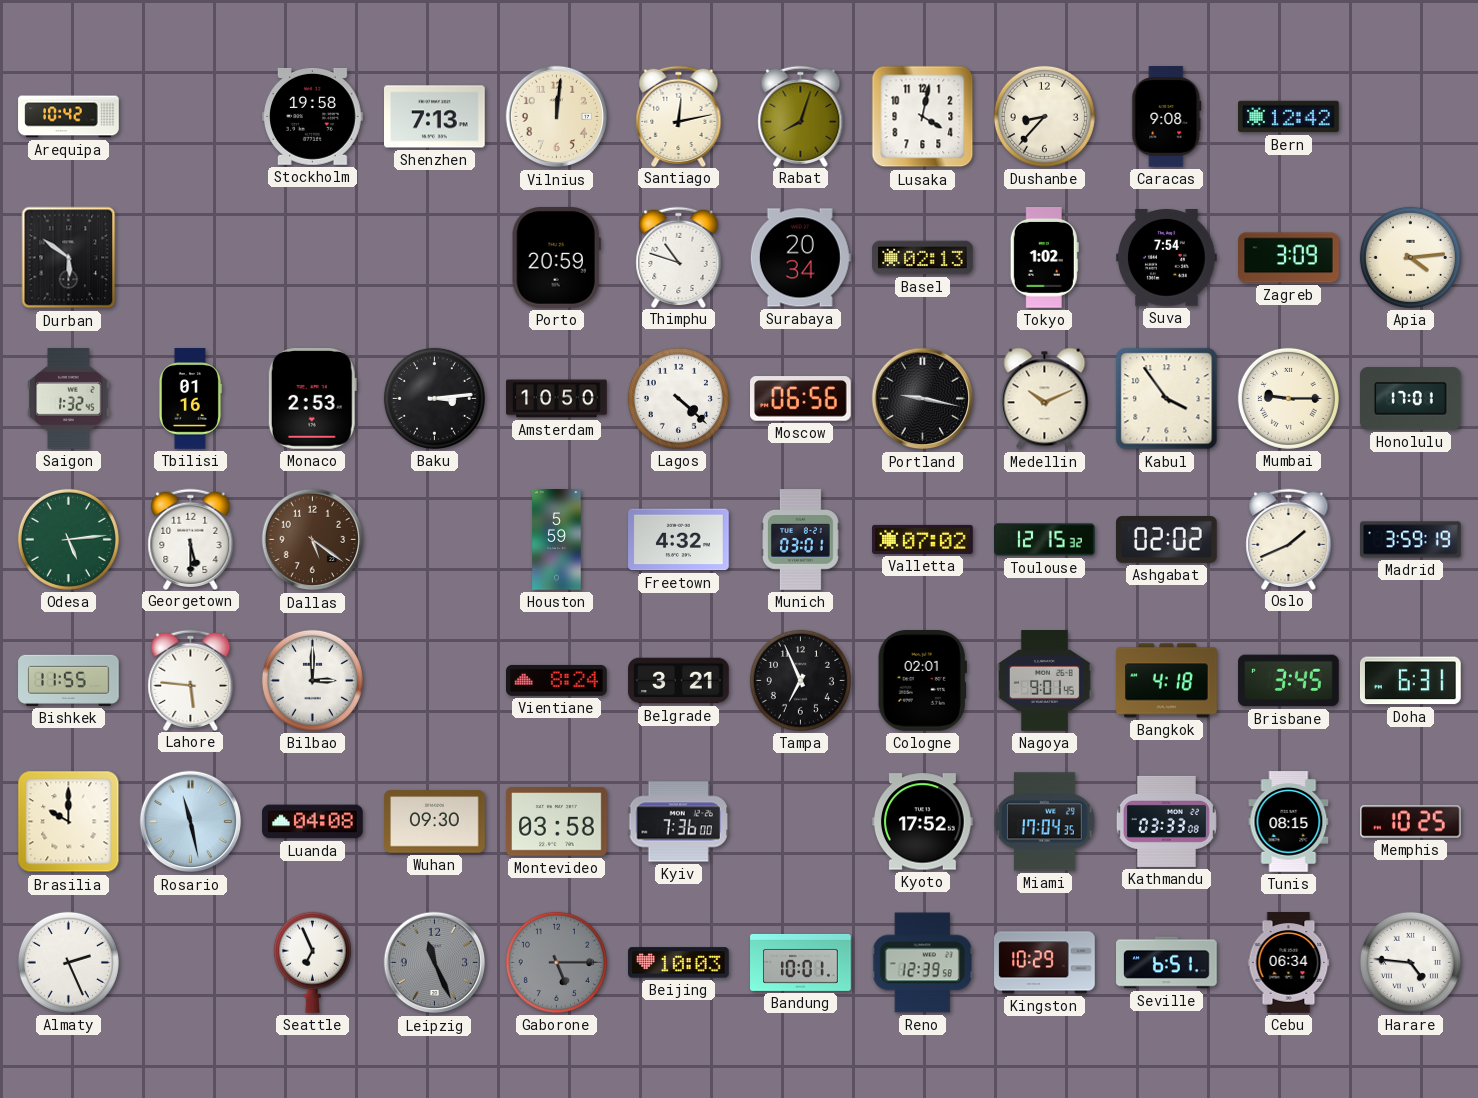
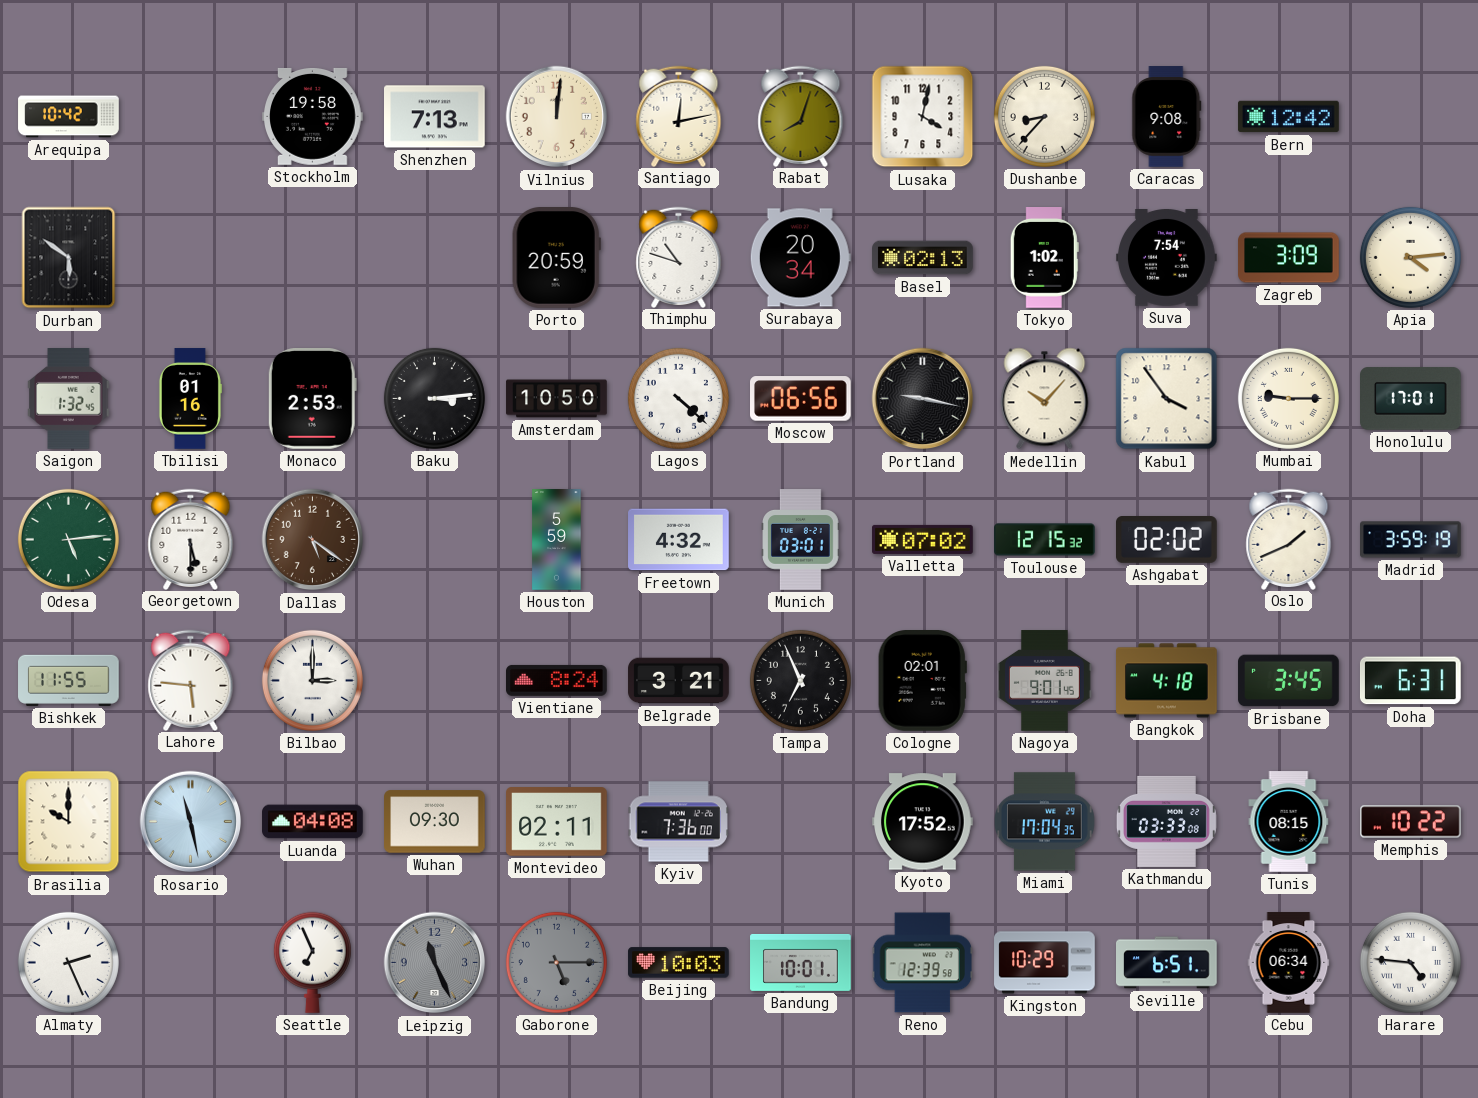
Medellin: 10:11 -> 10:07
Montevideo: 03:58 -> 02:11
Memphis: 10:25 -> 10:22
